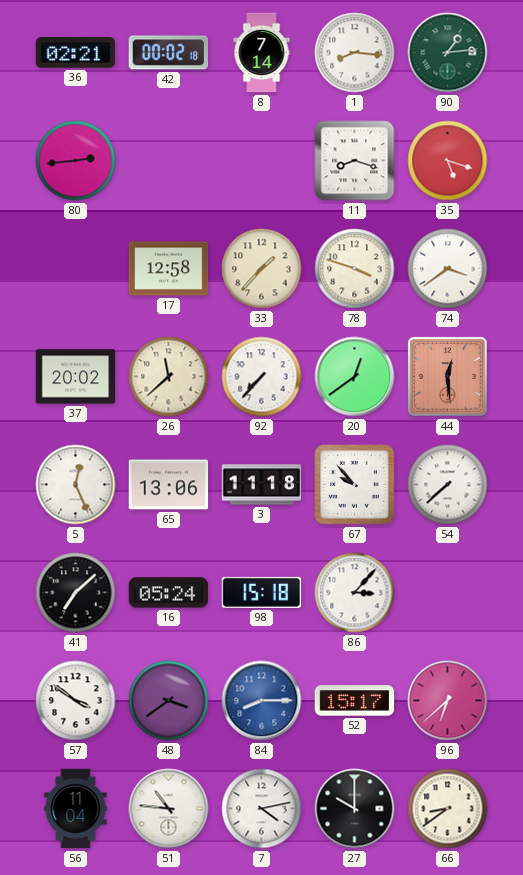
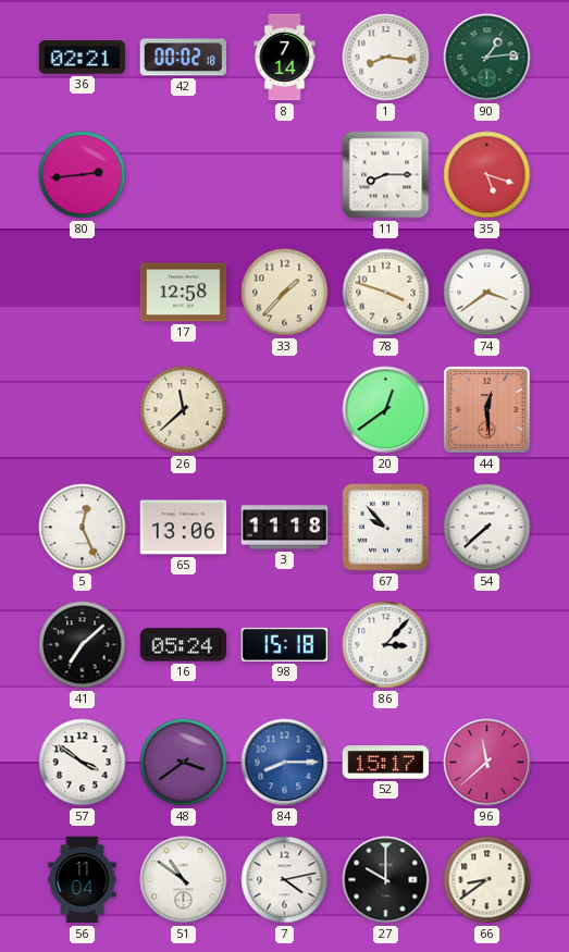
11: 8:18 -> 8:15
37: 20:02 -> none
92: 7:37 -> none
96: 6:38 -> 11:38
51: 10:46 -> 10:51
